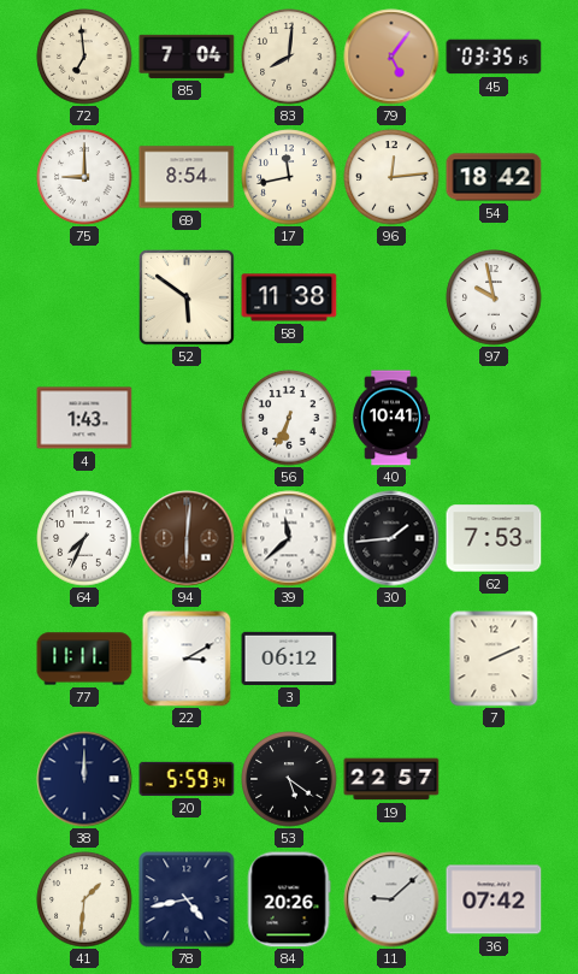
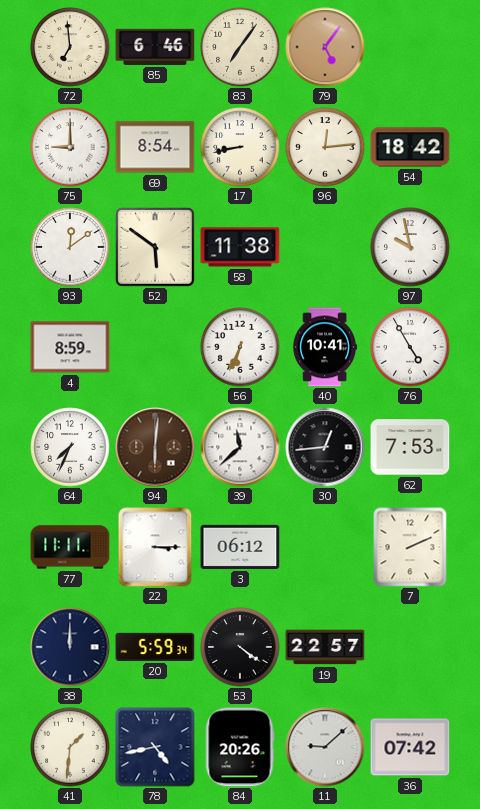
85: 7:04 -> 6:46
83: 8:01 -> 7:06
45: 03:35 -> none
17: 11:43 -> 8:43
93: none -> 12:09
4: 1:43 -> 8:59
76: none -> 4:55
30: 1:44 -> 12:44
22: 3:10 -> 3:15
53: 5:21 -> 4:21
